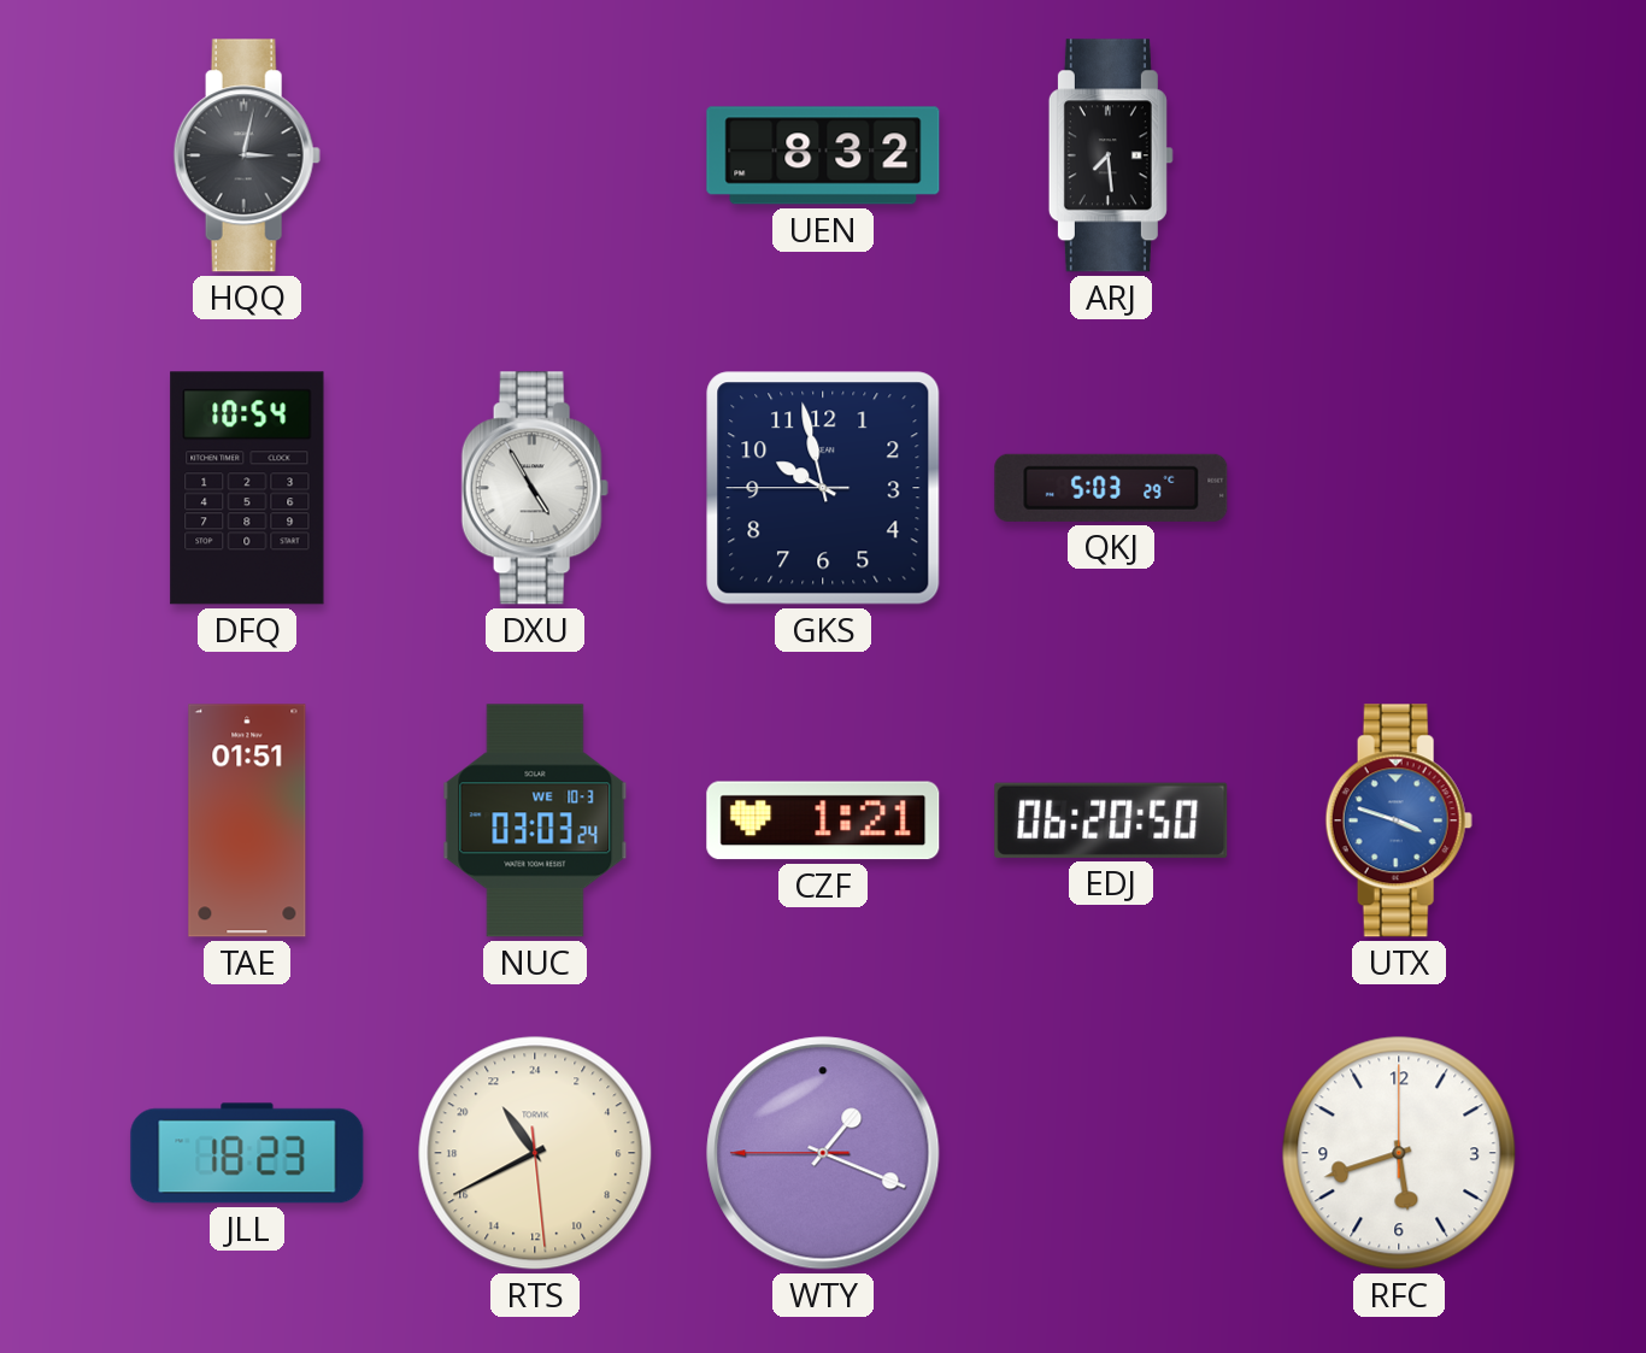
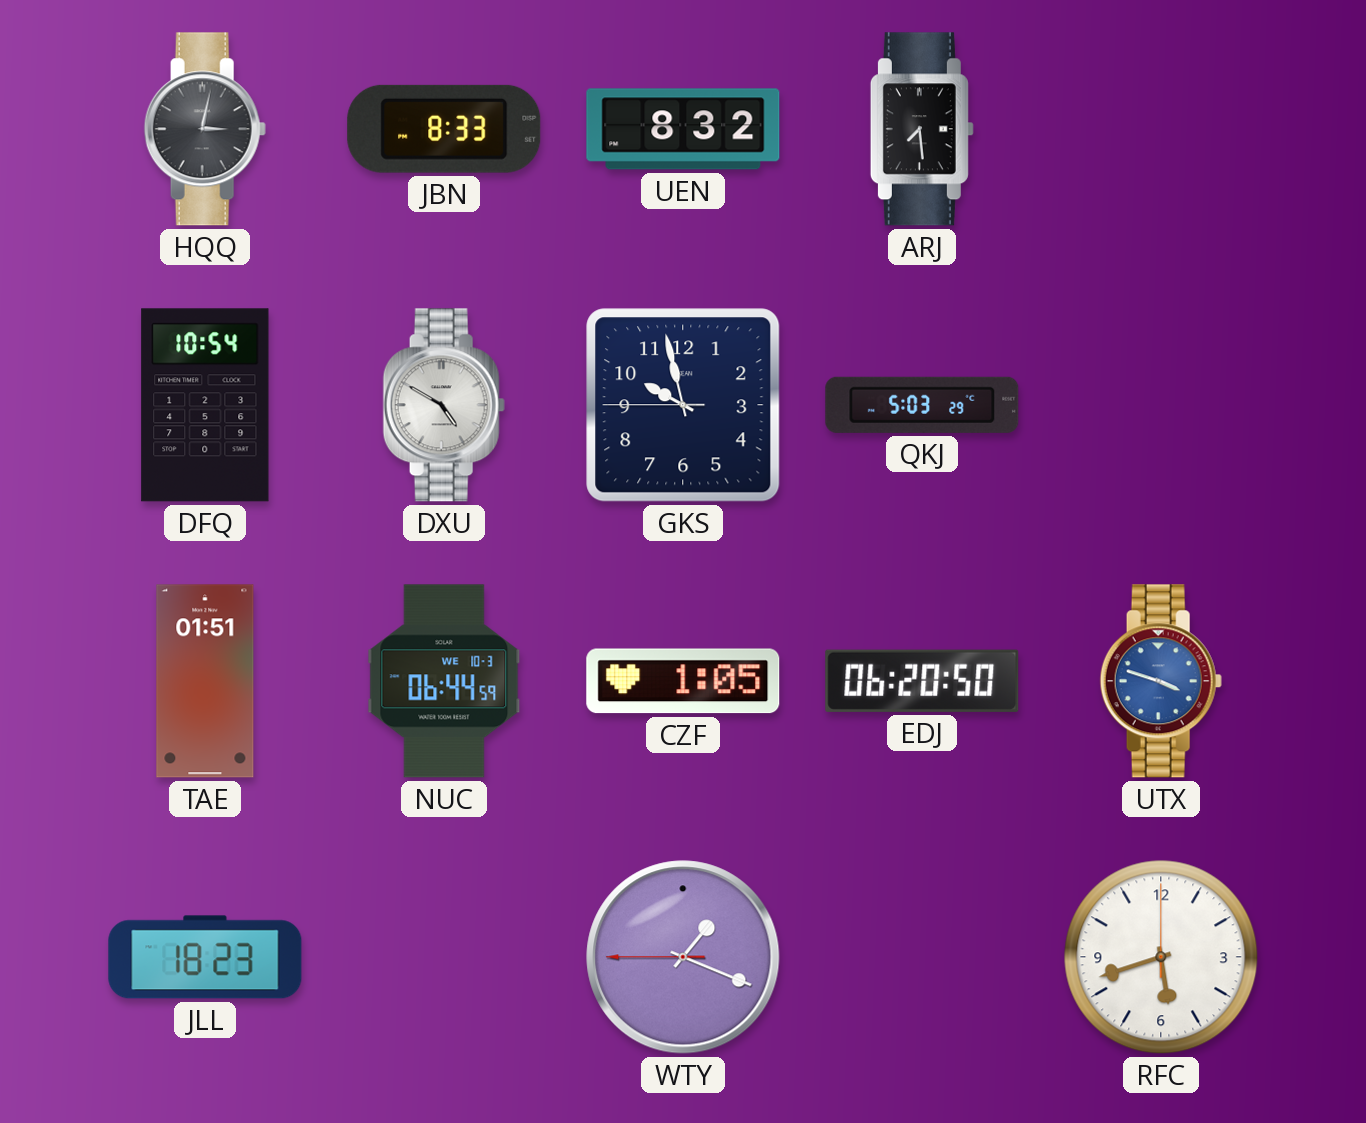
JBN: none -> 8:33
DXU: 4:55 -> 4:50
NUC: 03:03 -> 06:44
CZF: 1:21 -> 1:05
RTS: 21:40 -> none
